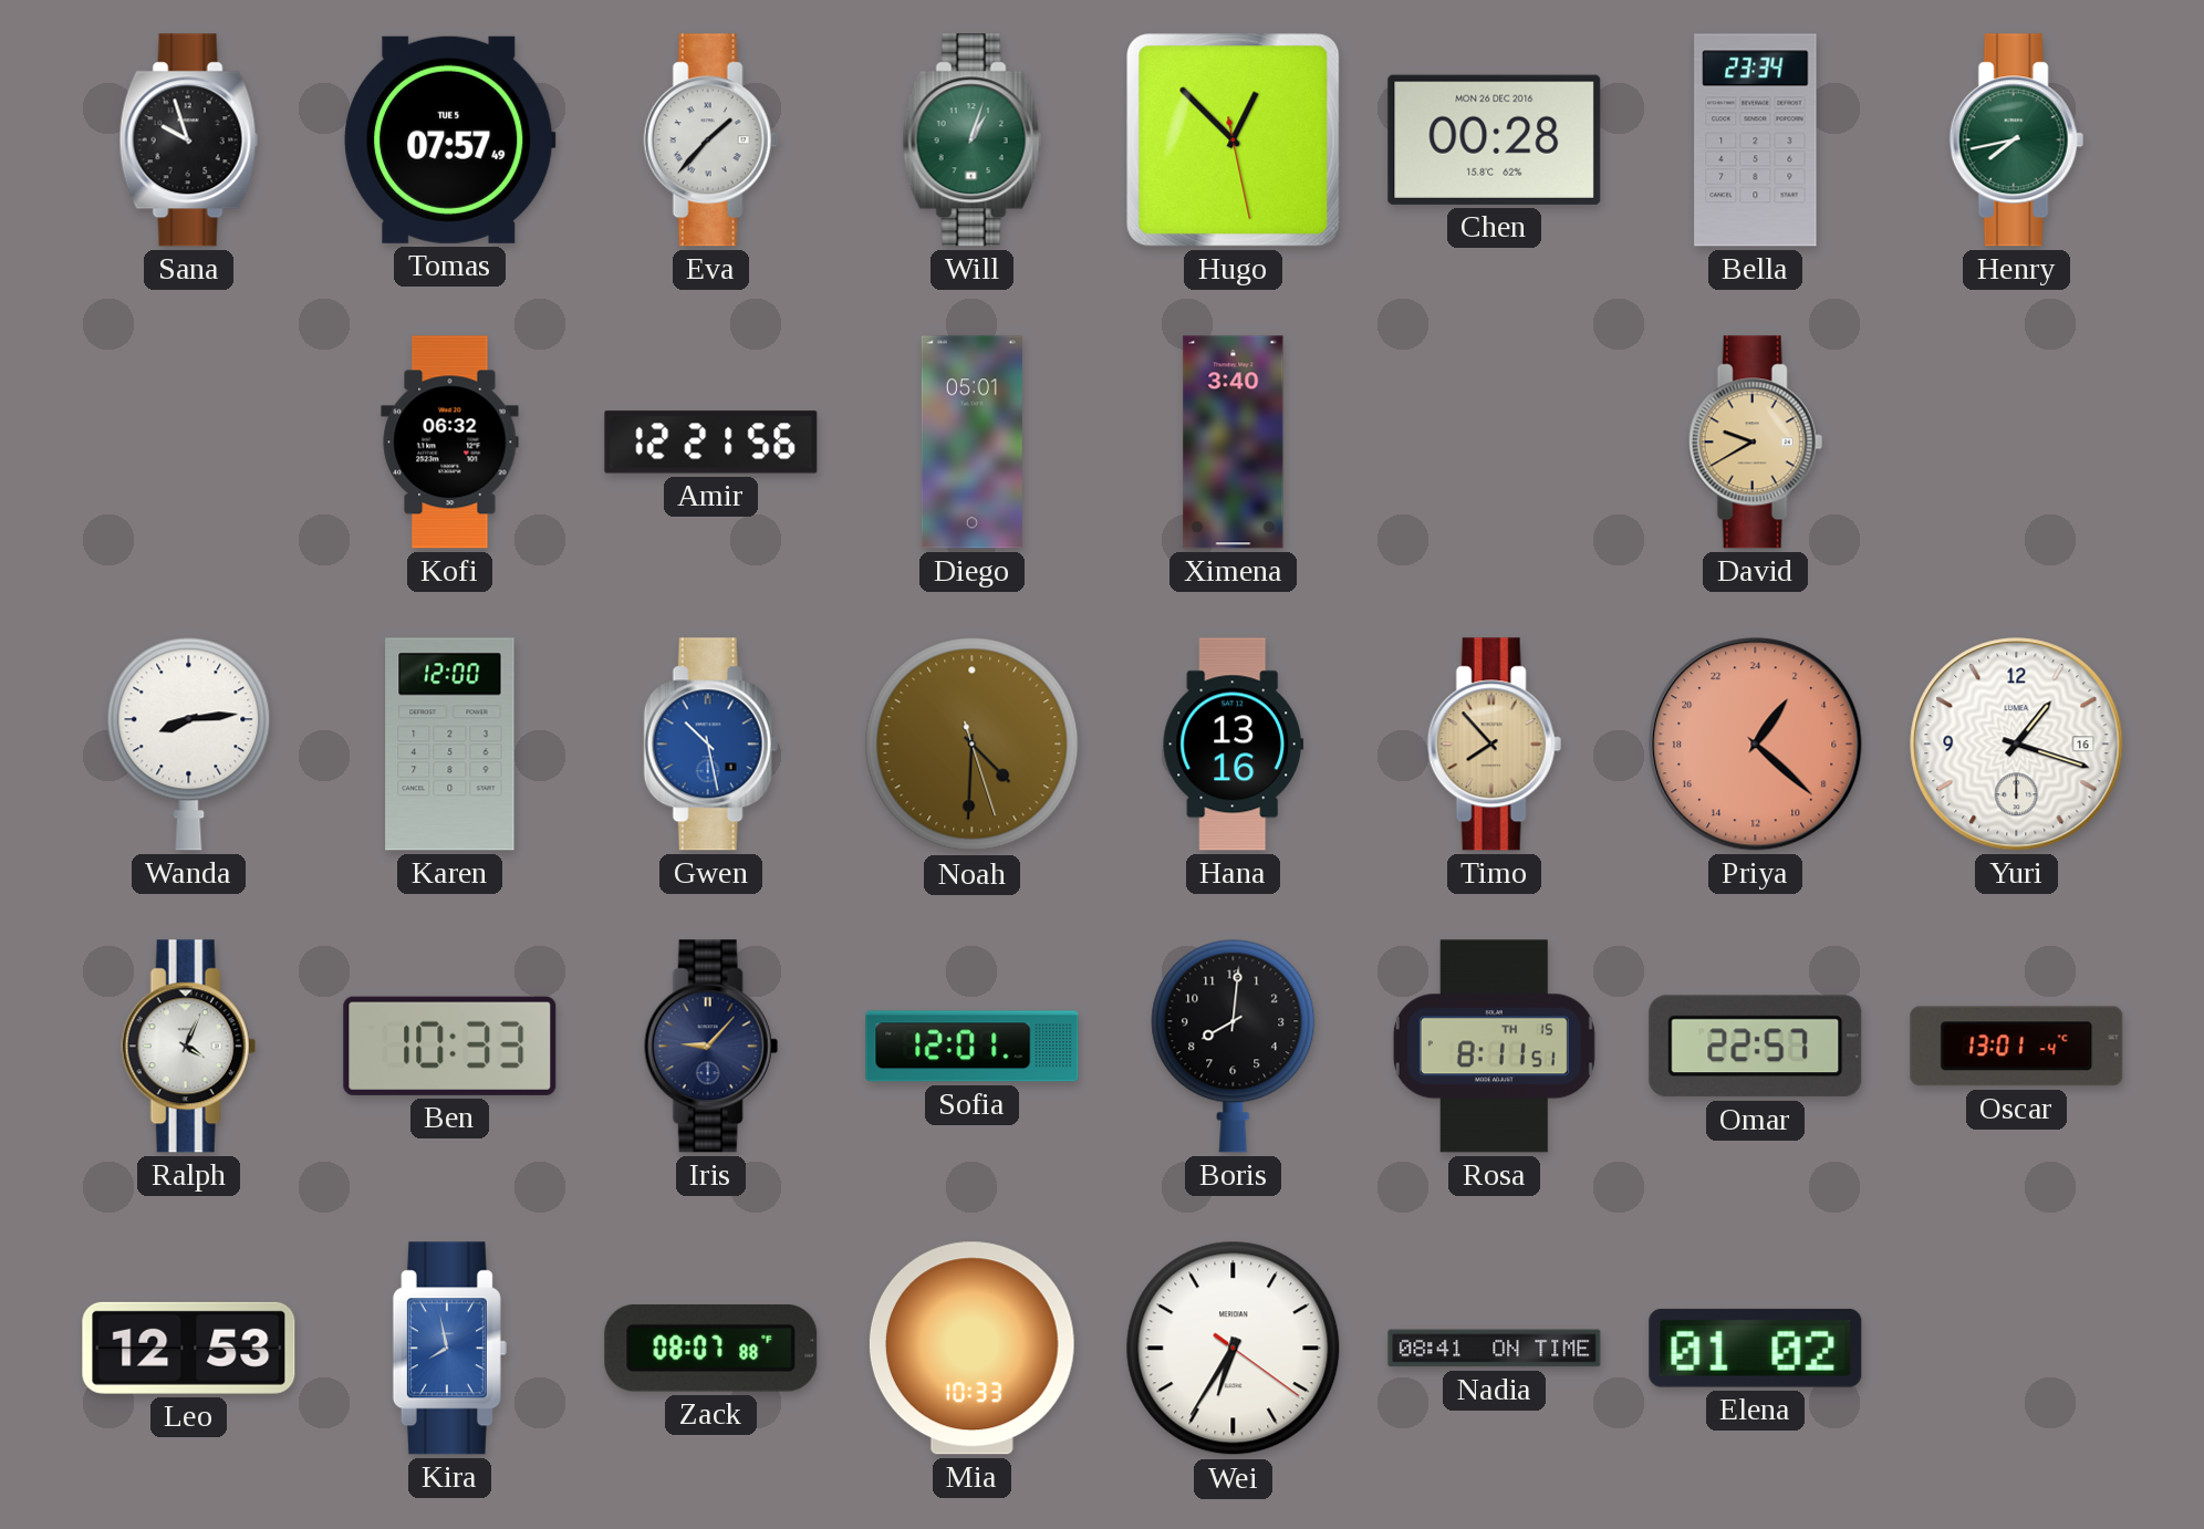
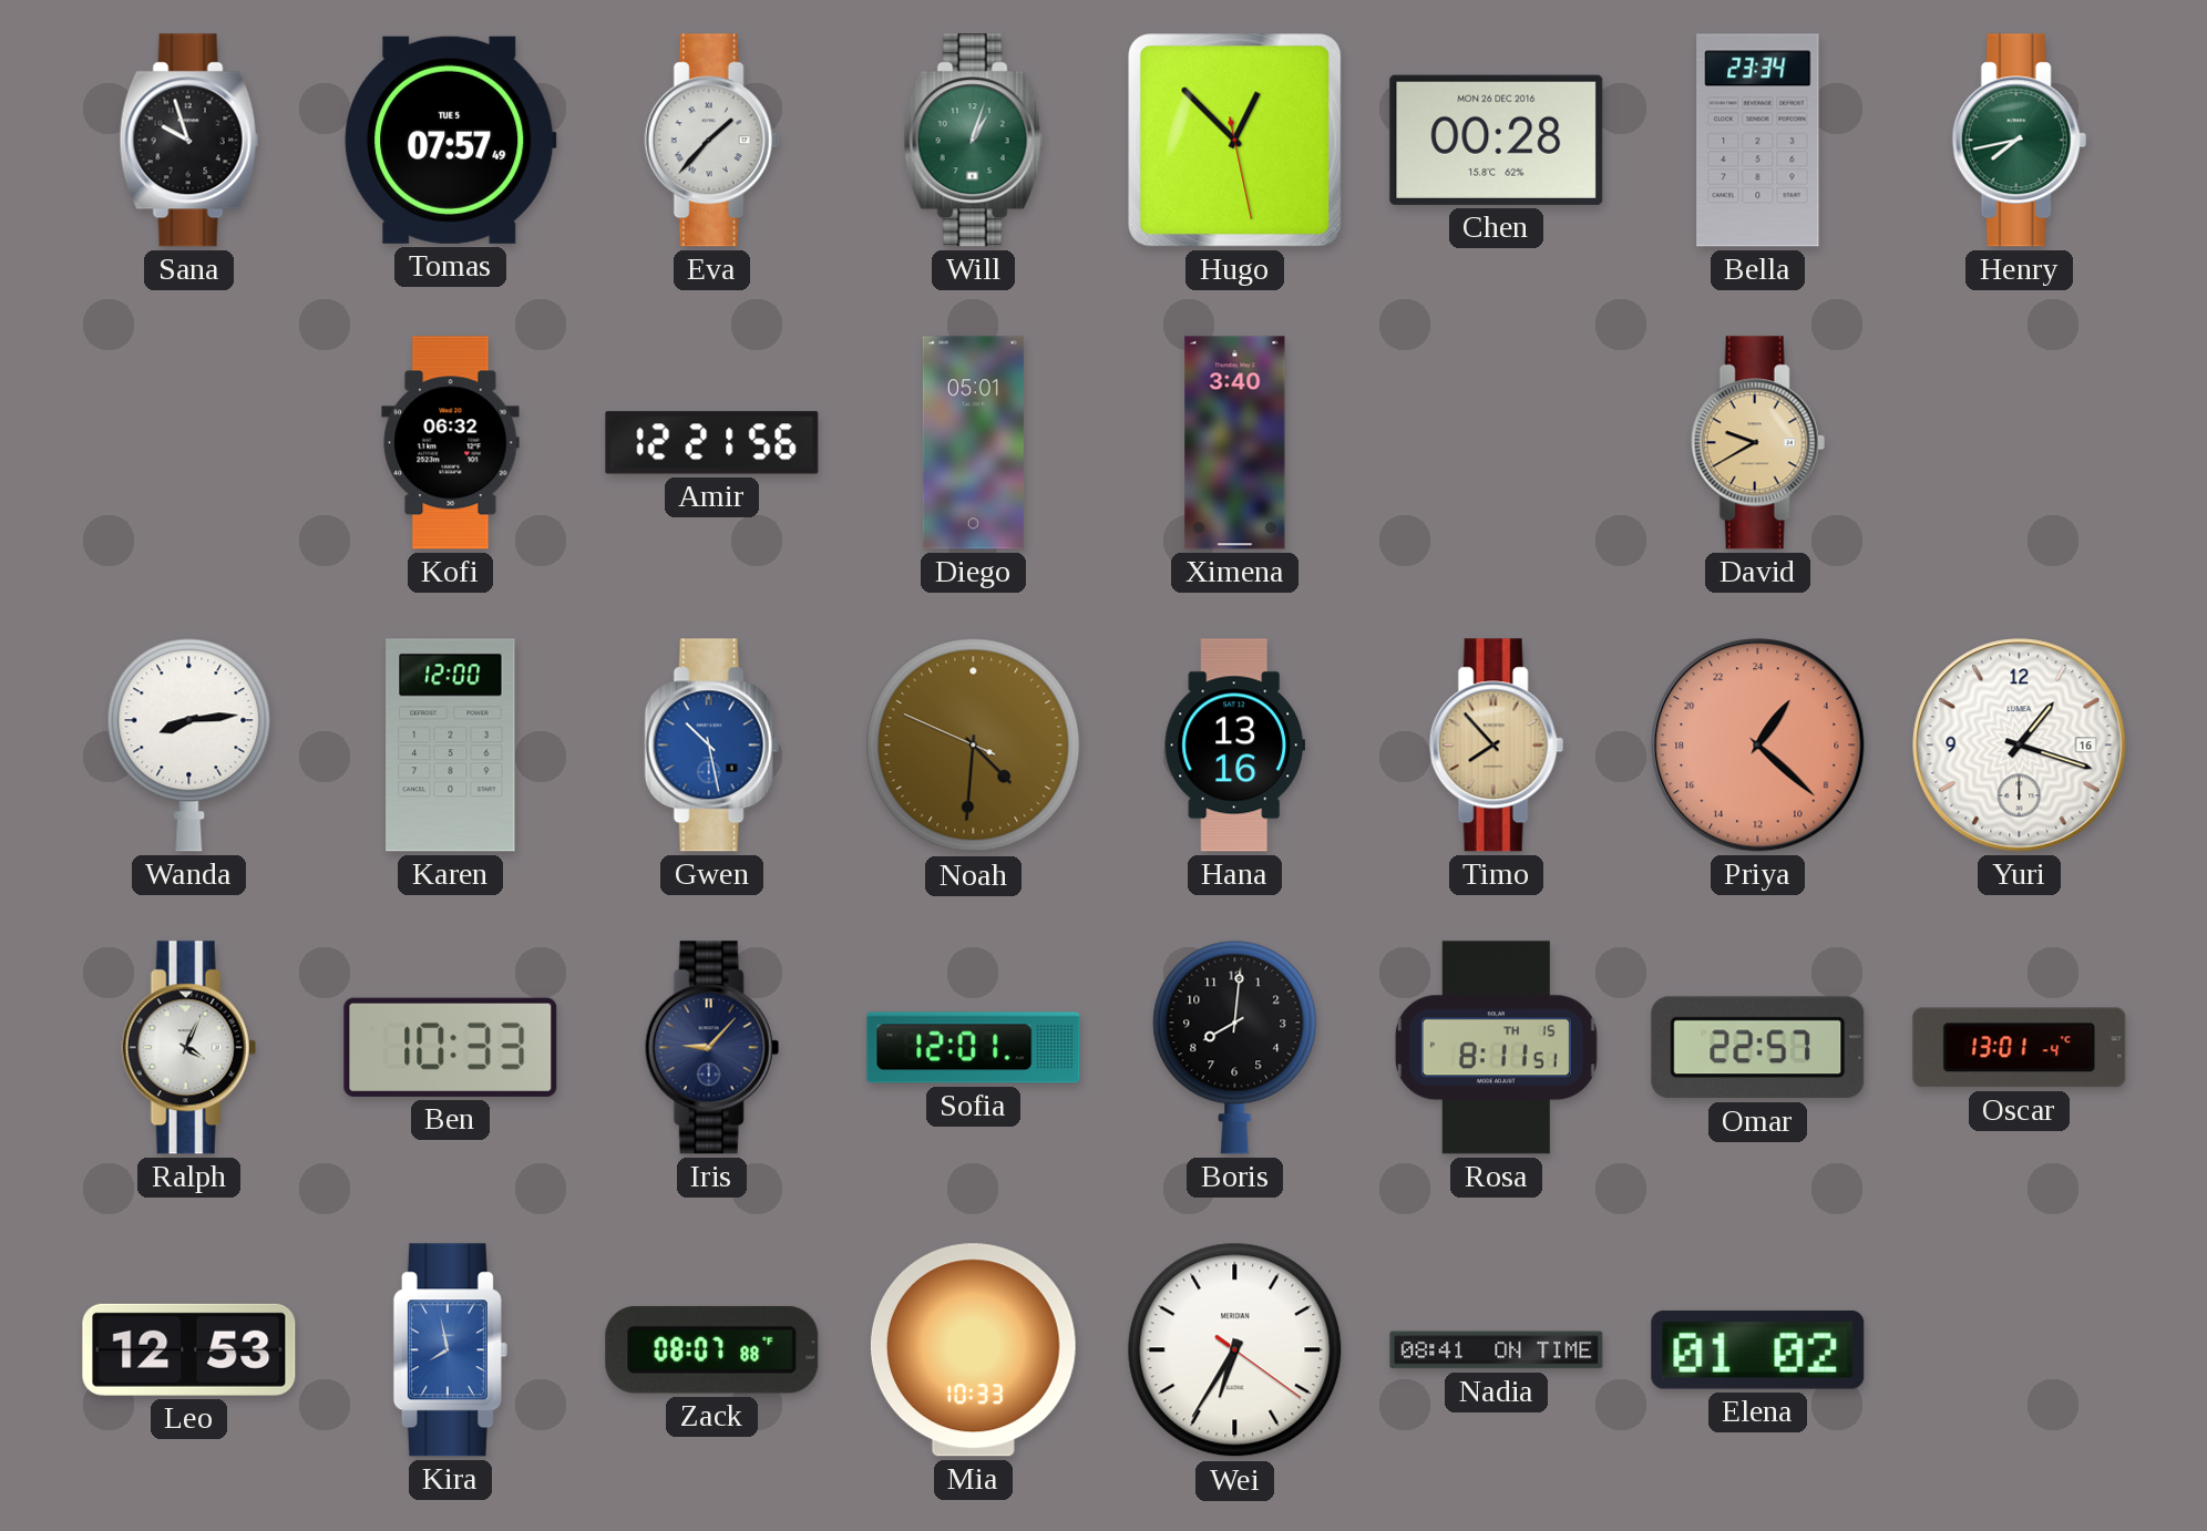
Noah: 4:30:27 -> 4:30:49
